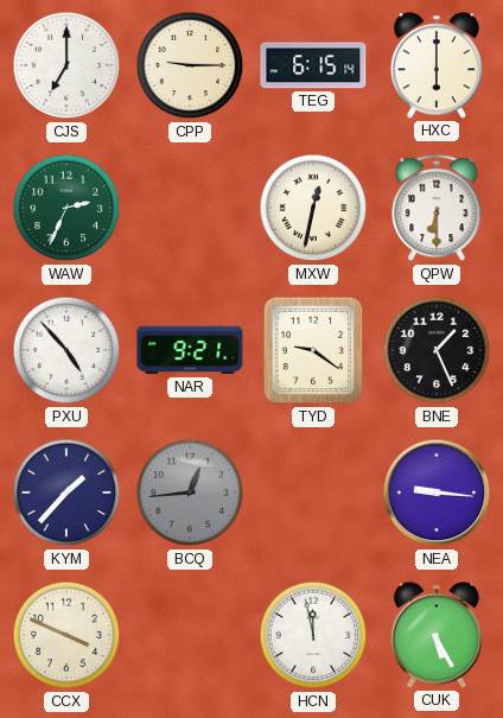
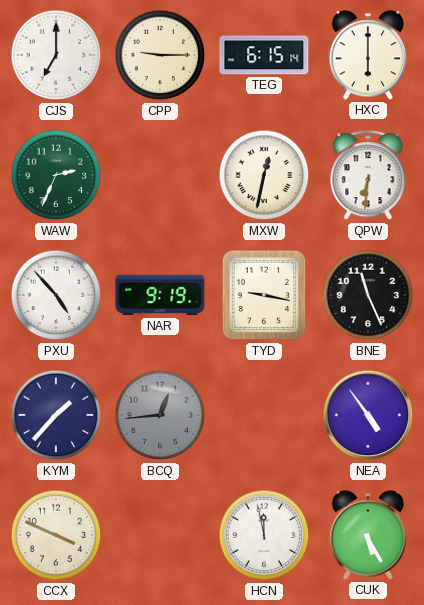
QPW: 6:30 -> 6:31
NAR: 9:21 -> 9:19
TYD: 9:21 -> 9:17
BNE: 1:26 -> 11:26
NEA: 9:16 -> 4:54
